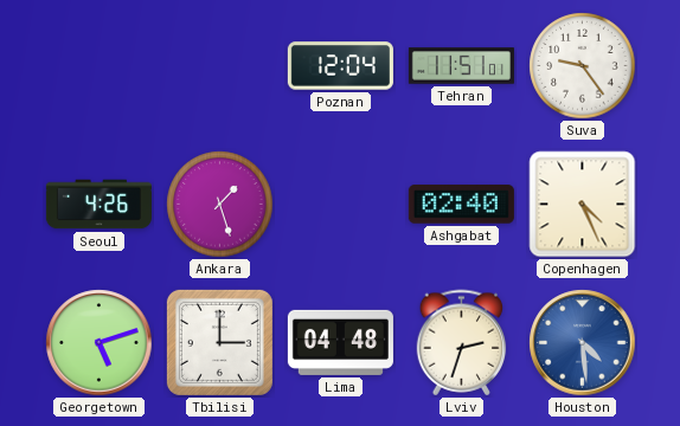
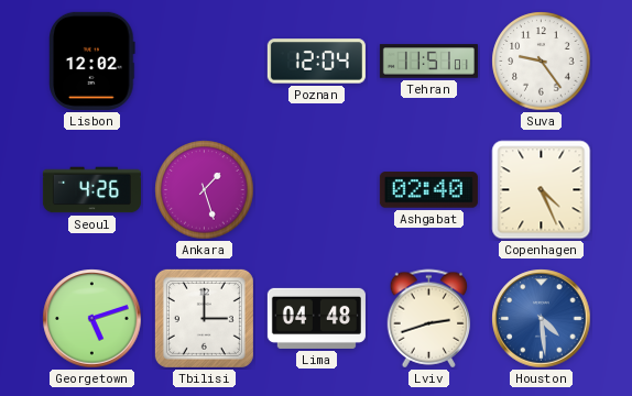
Lisbon: none -> 12:02
Lviv: 2:33 -> 2:42
